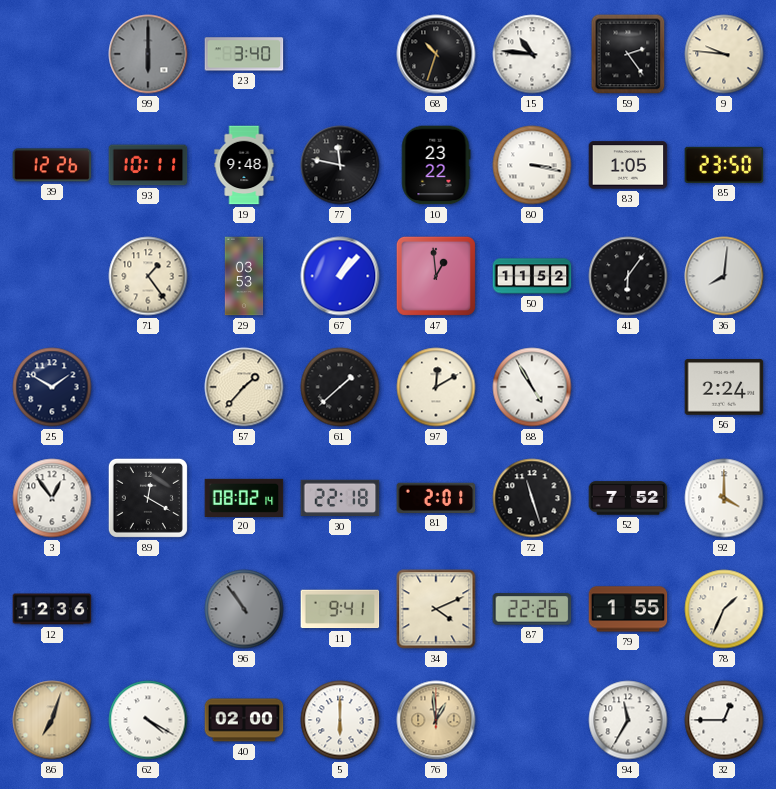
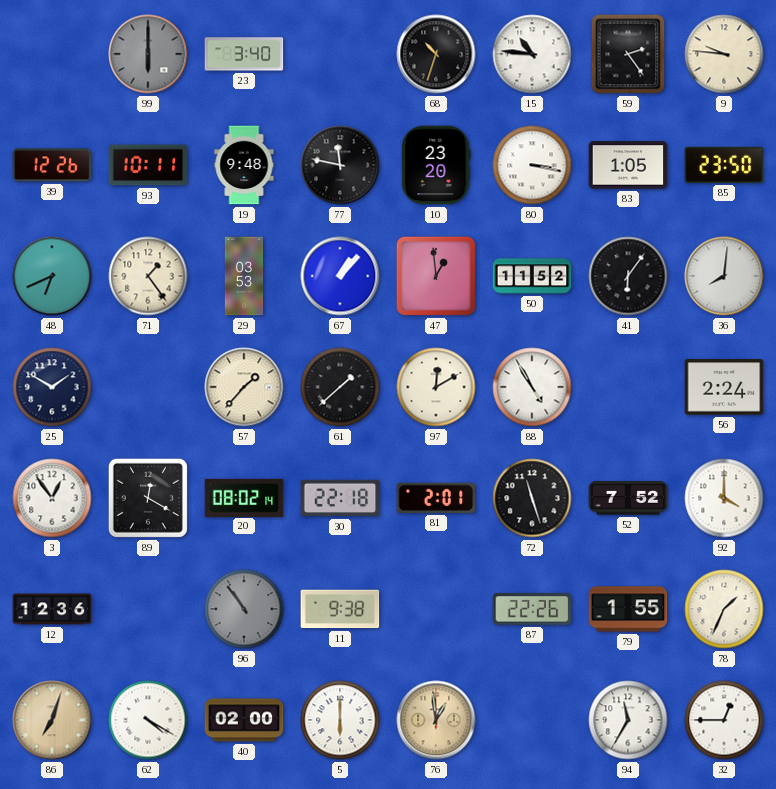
10: 23:22 -> 23:20
48: none -> 6:41
11: 9:41 -> 9:38
34: 4:11 -> none
